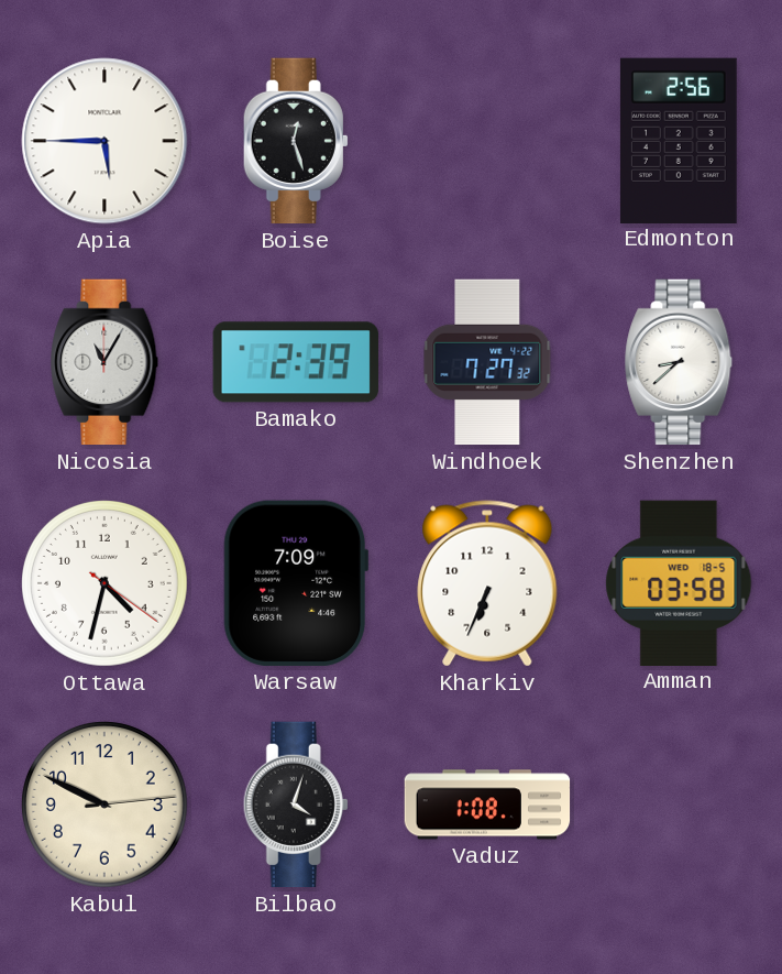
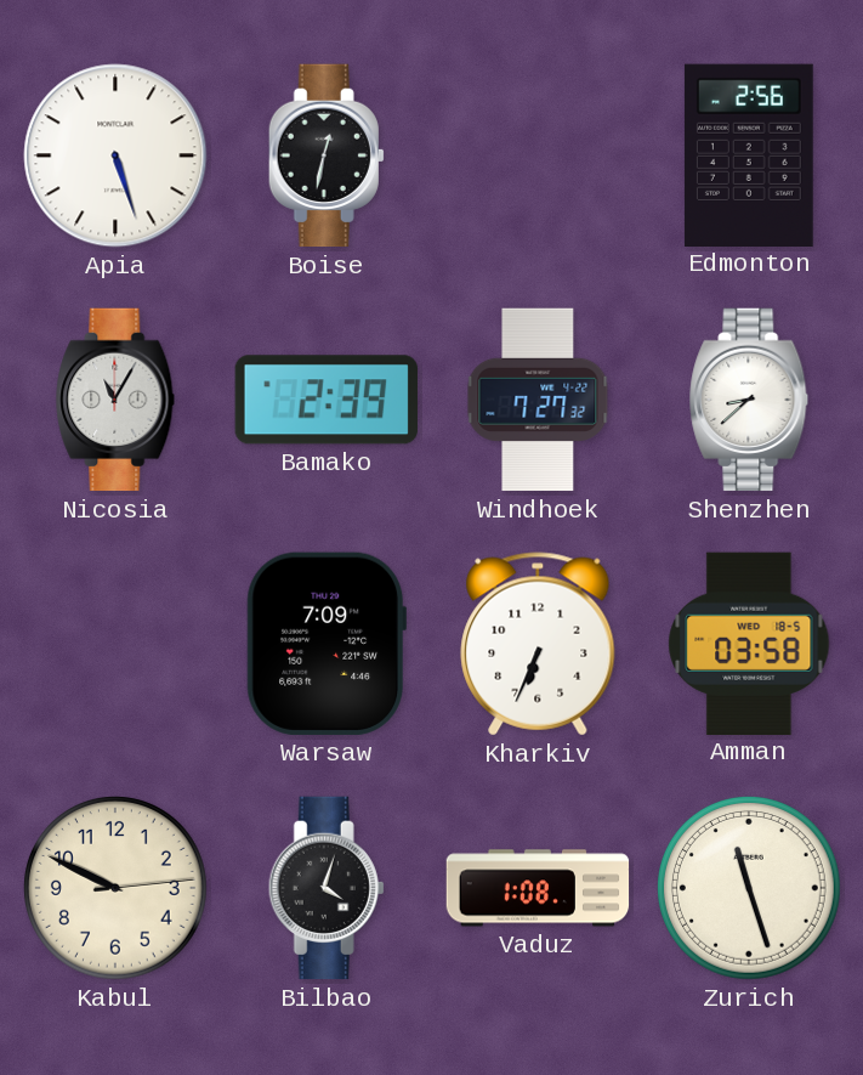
Apia: 5:45 -> 5:27
Boise: 12:27 -> 12:32
Ottawa: 4:32 -> none
Zurich: none -> 11:27
